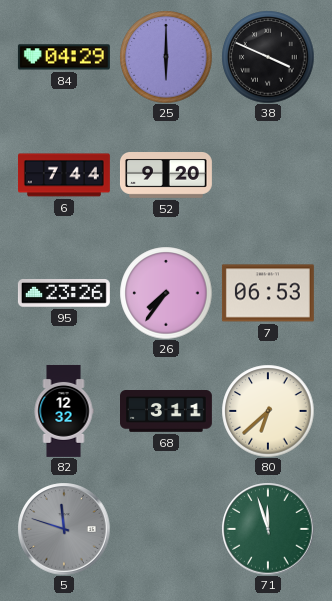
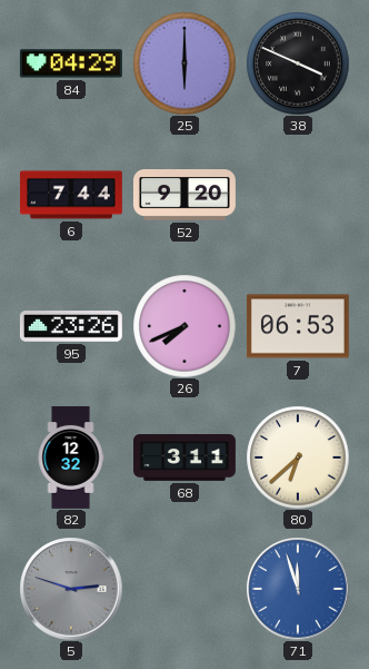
26: 7:36 -> 7:41
5: 11:48 -> 2:48
71 dial: green -> blue
